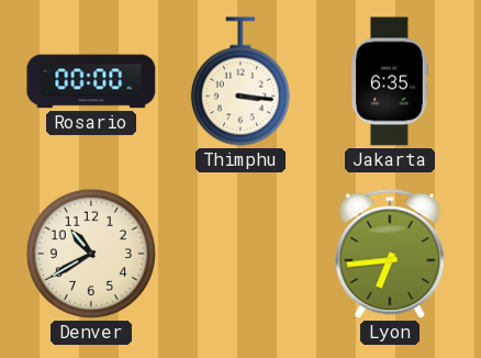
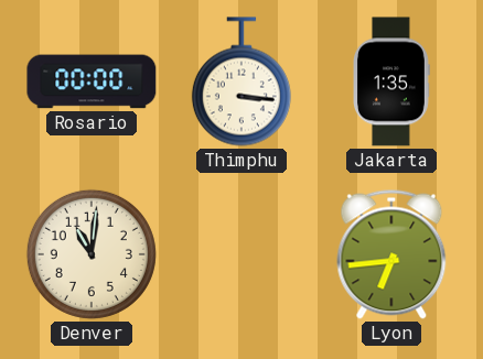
Jakarta: 6:35 -> 1:35
Denver: 10:40 -> 11:01
